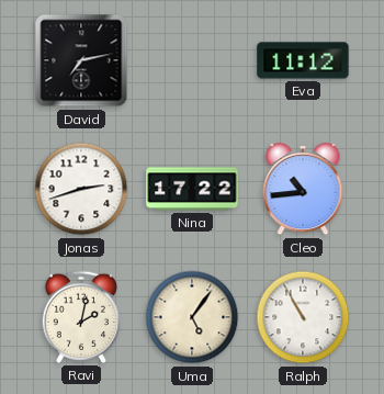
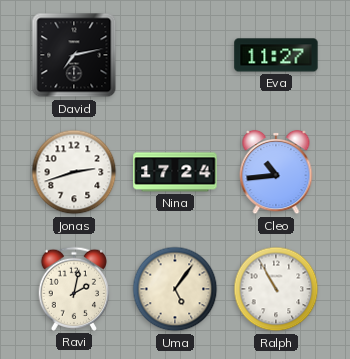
Eva: 11:12 -> 11:27
Nina: 17:22 -> 17:24
